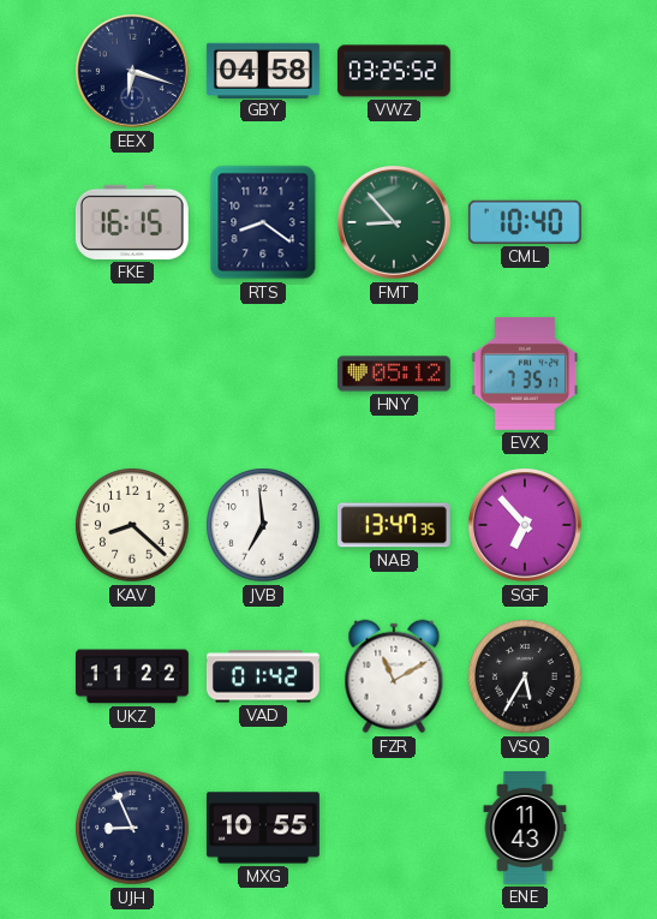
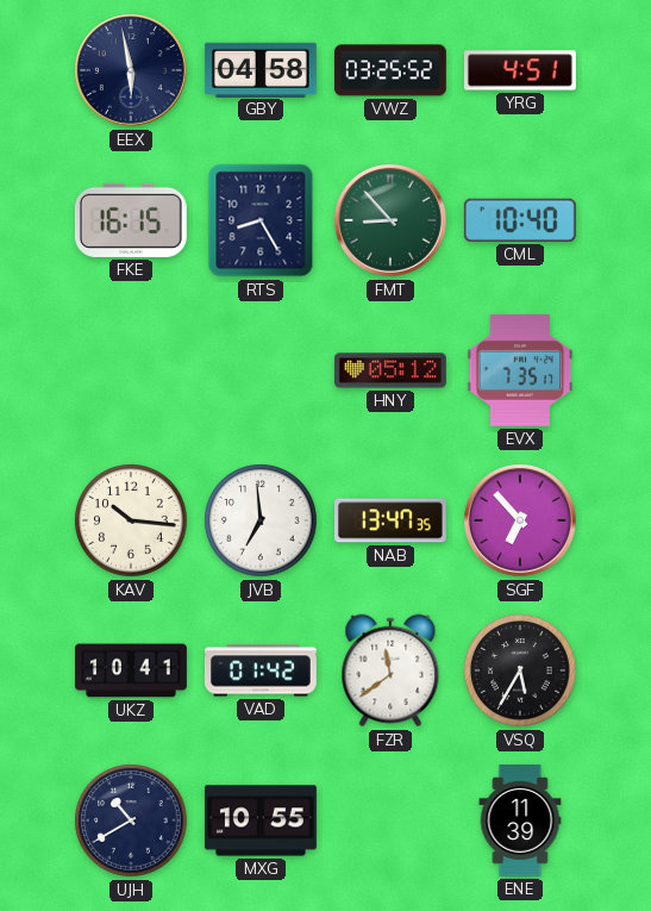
EEX: 6:18 -> 5:58
YRG: none -> 4:51
RTS: 8:21 -> 8:25
KAV: 8:22 -> 10:16
UKZ: 11:22 -> 10:41
FZR: 11:10 -> 11:39
UJH: 8:56 -> 10:40
ENE: 11:43 -> 11:39
